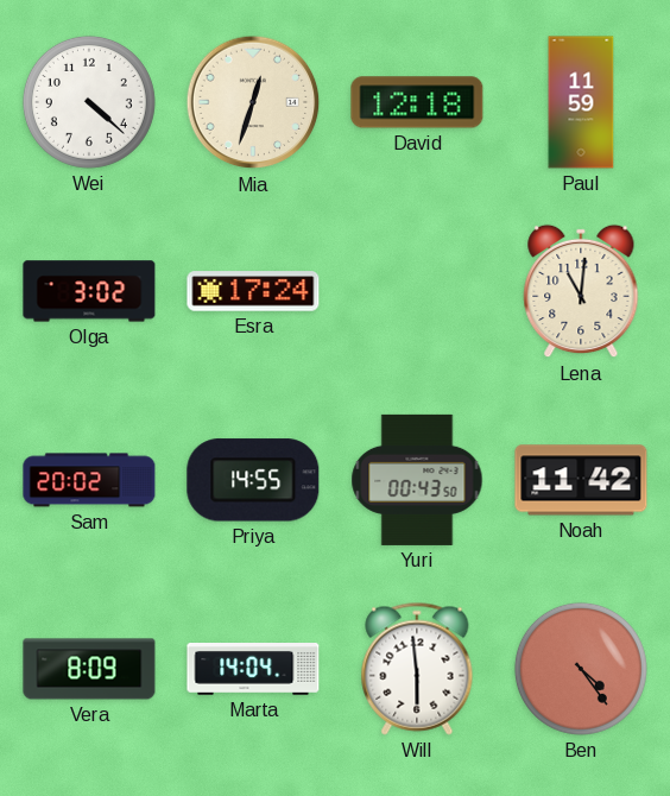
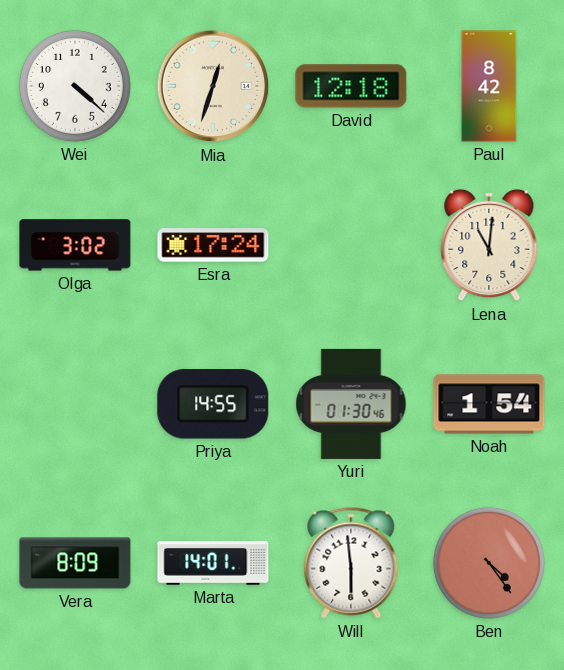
Paul: 11:59 -> 8:42
Sam: 20:02 -> none
Yuri: 00:43 -> 01:30
Noah: 11:42 -> 1:54
Marta: 14:04 -> 14:01
